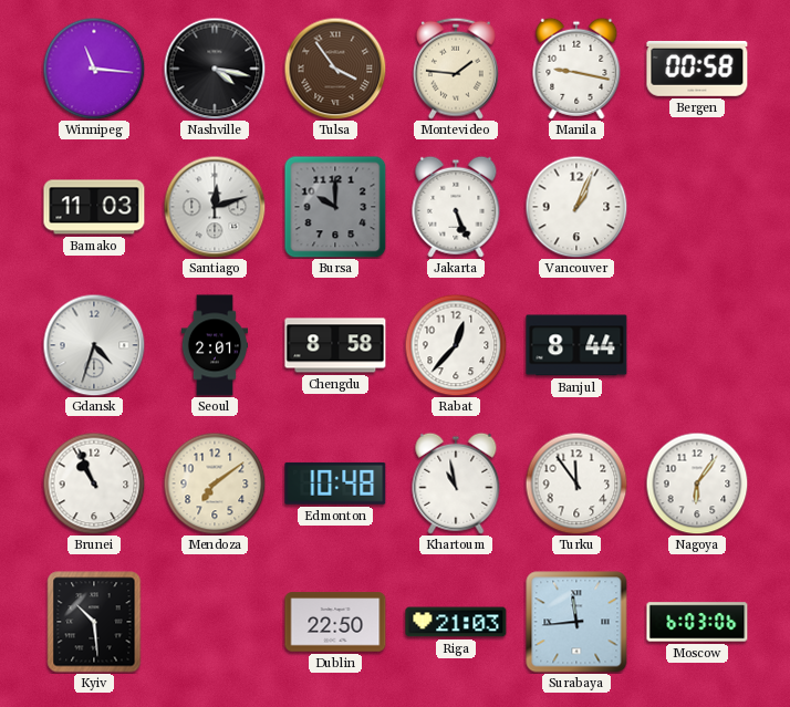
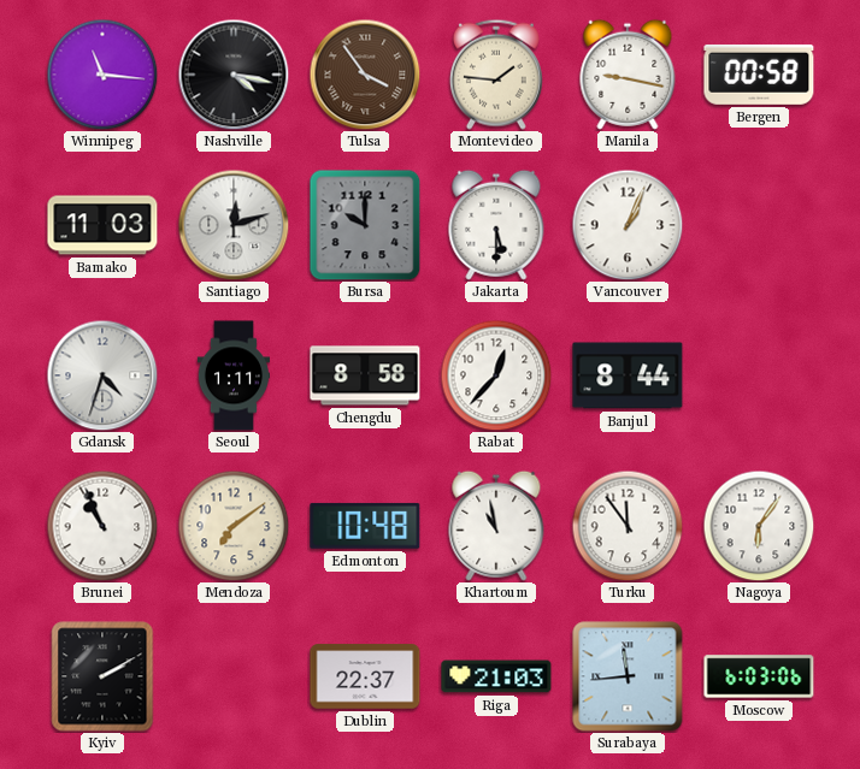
Jakarta: 5:26 -> 5:30
Seoul: 2:01 -> 1:11
Kyiv: 10:29 -> 2:10
Dublin: 22:50 -> 22:37
